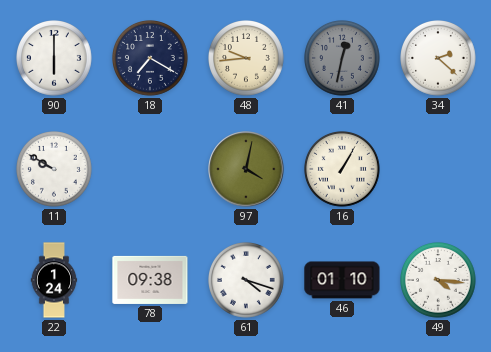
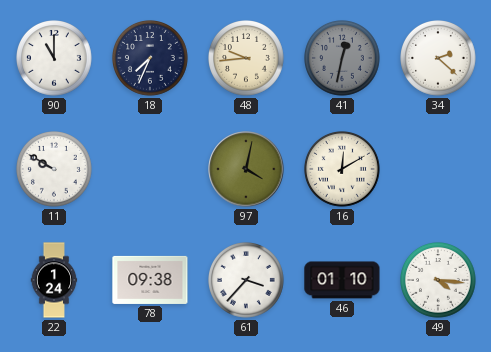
90: 6:00 -> 11:00
18: 7:20 -> 7:34
16: 1:05 -> 12:10
61: 4:18 -> 3:37
